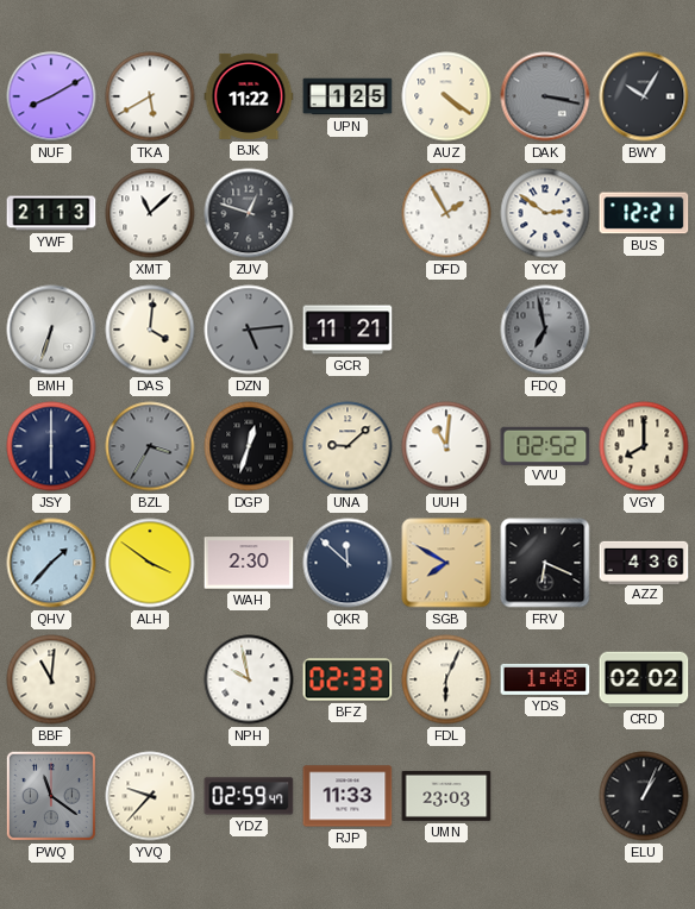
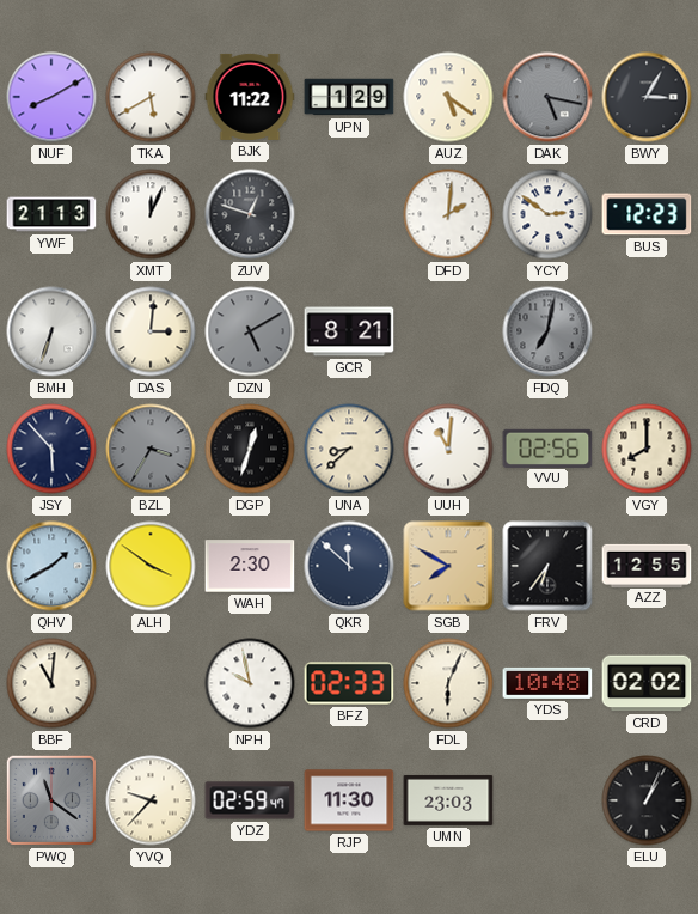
UPN: 1:25 -> 1:29
AUZ: 4:21 -> 5:21
DAK: 3:17 -> 5:17
BWY: 10:05 -> 3:05
XMT: 11:08 -> 12:04
DFD: 1:55 -> 2:01
BUS: 12:21 -> 12:23
DAS: 4:01 -> 3:01
DZN: 5:14 -> 5:10
GCR: 11:21 -> 8:21
FDQ: 6:58 -> 7:02
JSY: 6:00 -> 5:53
UNA: 9:08 -> 8:38
VVU: 02:52 -> 02:56
QHV: 1:37 -> 1:40
FRV: 6:19 -> 6:36
AZZ: 4:36 -> 12:55
YDS: 1:48 -> 10:48
RJP: 11:33 -> 11:30
